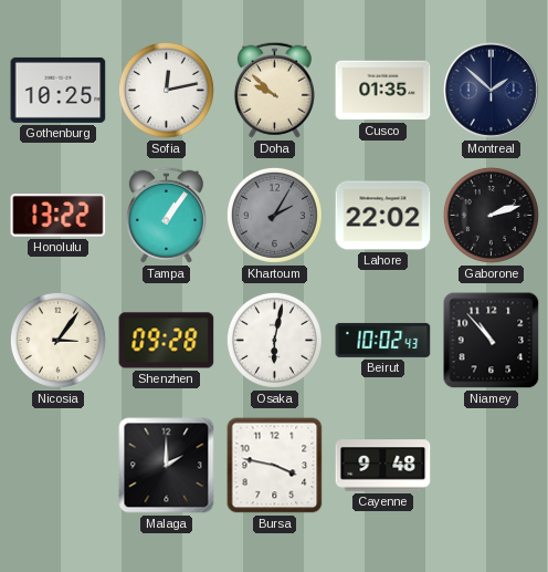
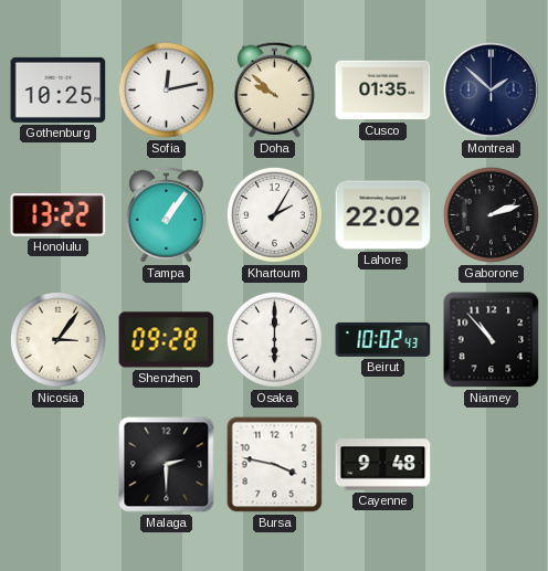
Khartoum dial: grey -> white
Osaka: 6:02 -> 6:00
Malaga: 2:00 -> 2:30
